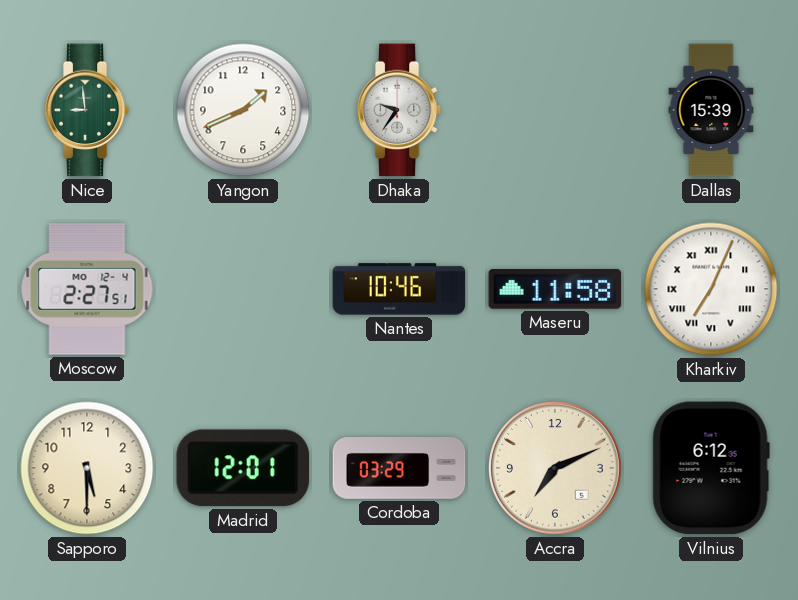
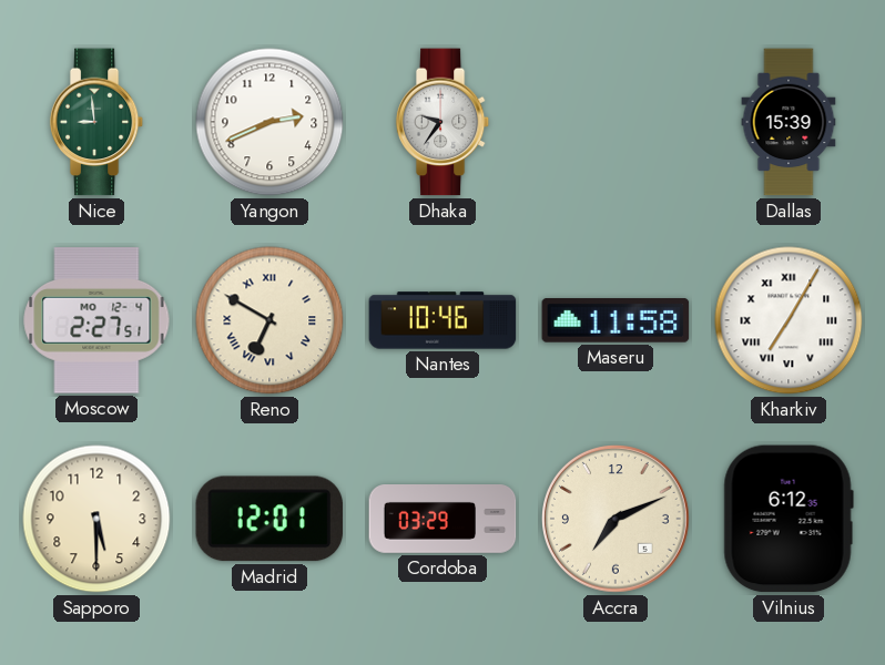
Yangon: 1:41 -> 2:41
Reno: none -> 6:50
Kharkiv: 7:04 -> 7:05
